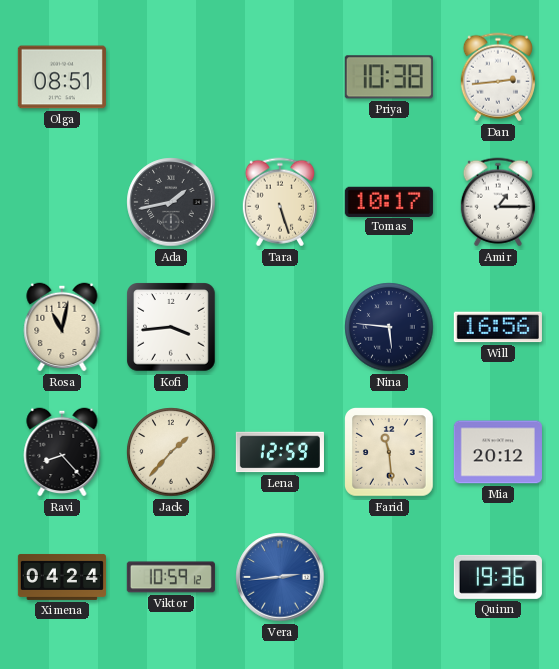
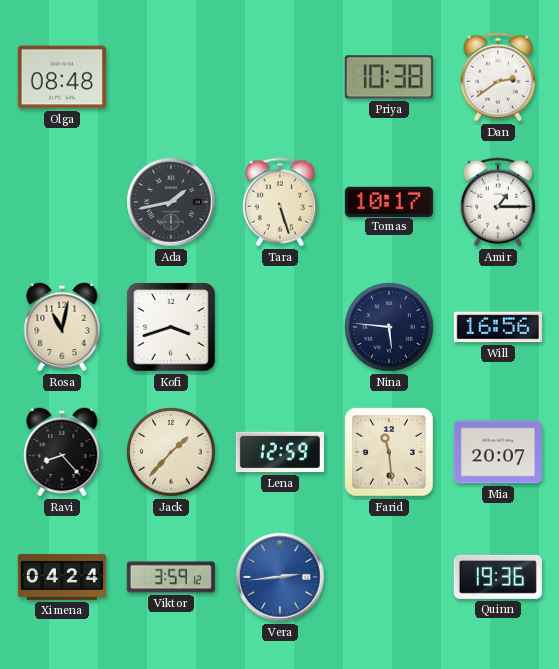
Olga: 08:51 -> 08:48
Dan: 2:44 -> 2:39
Kofi: 3:44 -> 3:42
Mia: 20:12 -> 20:07
Viktor: 10:59 -> 3:59
